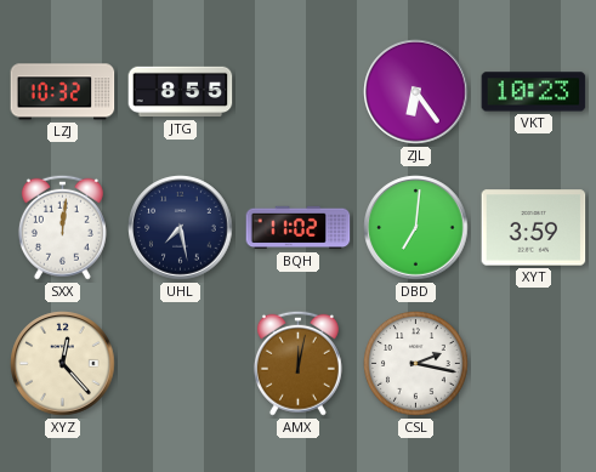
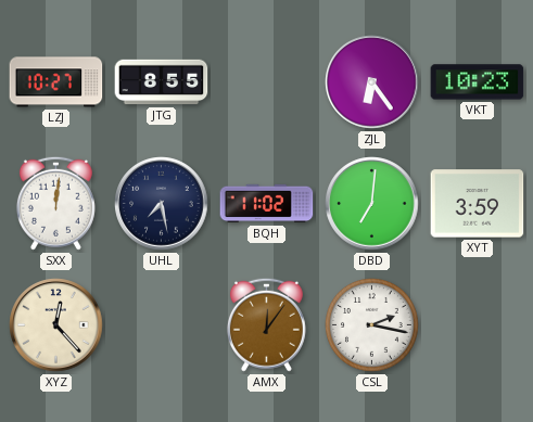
LZJ: 10:32 -> 10:27
AMX: 12:02 -> 12:06
